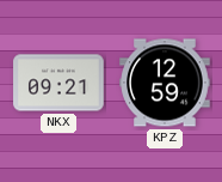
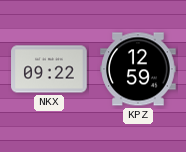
NKX: 09:21 -> 09:22
